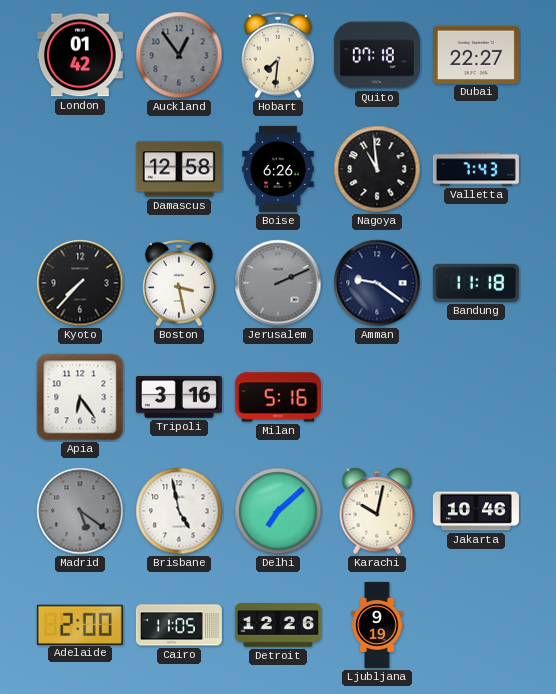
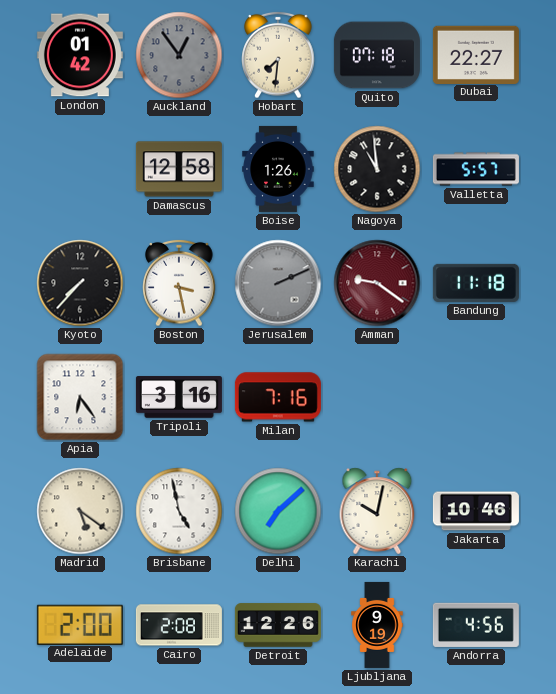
Boise: 6:26 -> 1:26
Valletta: 7:43 -> 5:57
Amman dial: navy -> burgundy
Milan: 5:16 -> 7:16
Madrid dial: grey -> cream
Cairo: 11:05 -> 2:08
Andorra: none -> 4:56
